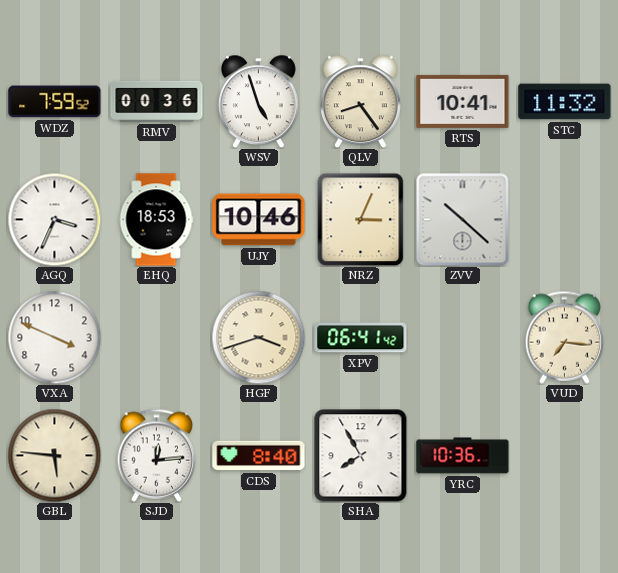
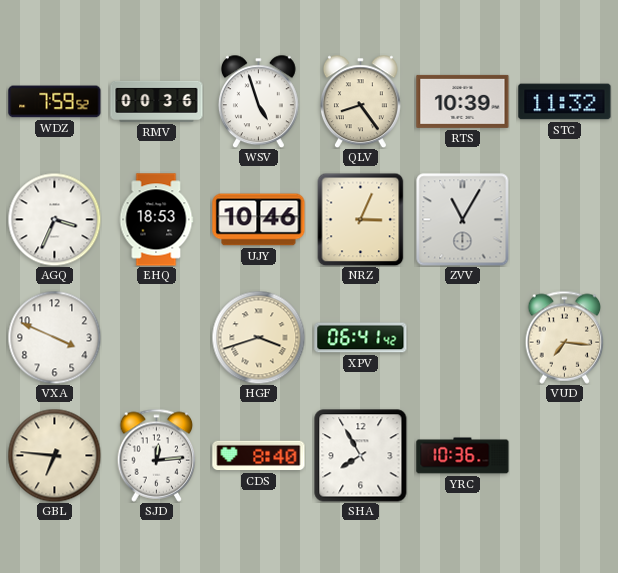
RTS: 10:41 -> 10:39
ZVV: 10:22 -> 11:05
GBL: 5:46 -> 6:46
